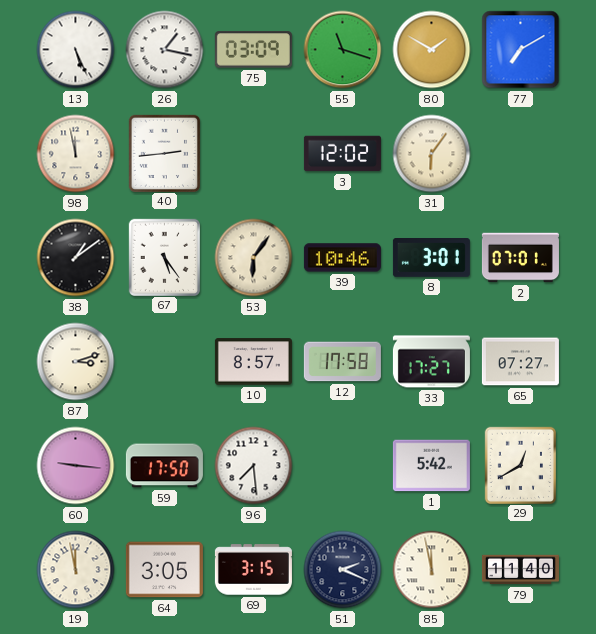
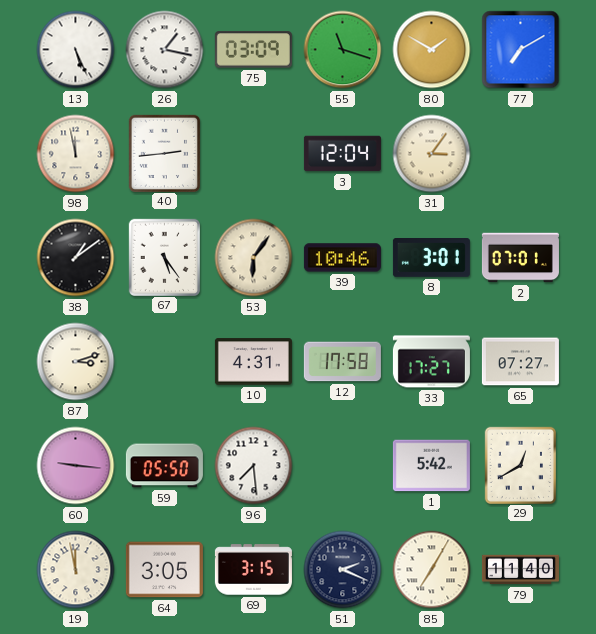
3: 12:02 -> 12:04
31: 6:06 -> 3:06
10: 8:57 -> 4:31
59: 17:50 -> 05:50
85: 11:58 -> 7:05
